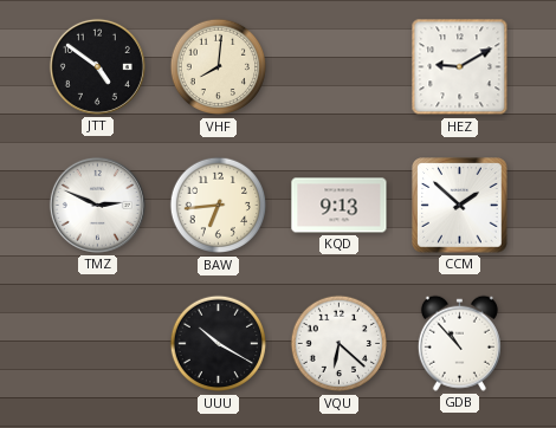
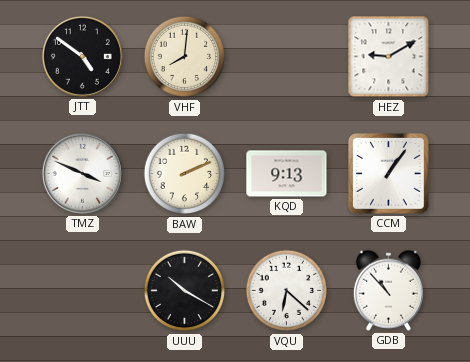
TMZ: 2:49 -> 3:49
BAW: 6:44 -> 2:11
CCM: 1:52 -> 1:06
